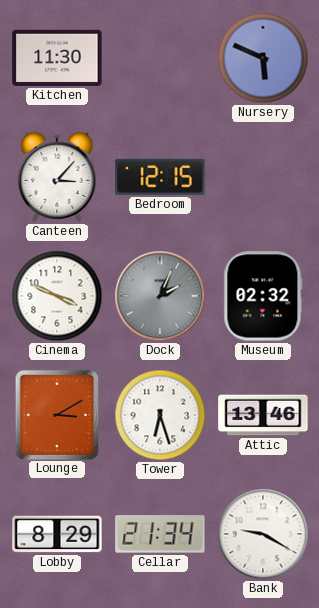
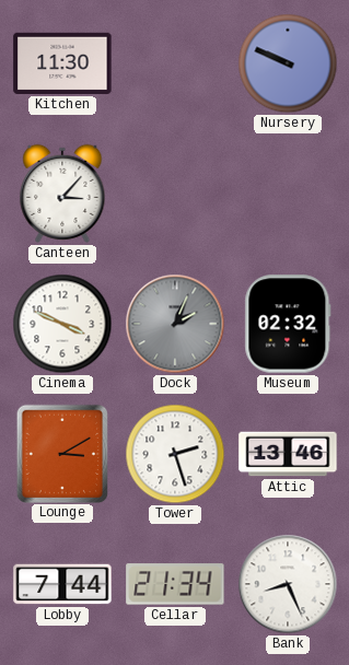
Nursery: 5:49 -> 9:49
Bedroom: 12:15 -> none
Tower: 6:27 -> 2:27
Lobby: 8:29 -> 7:44
Bank: 9:20 -> 8:26
